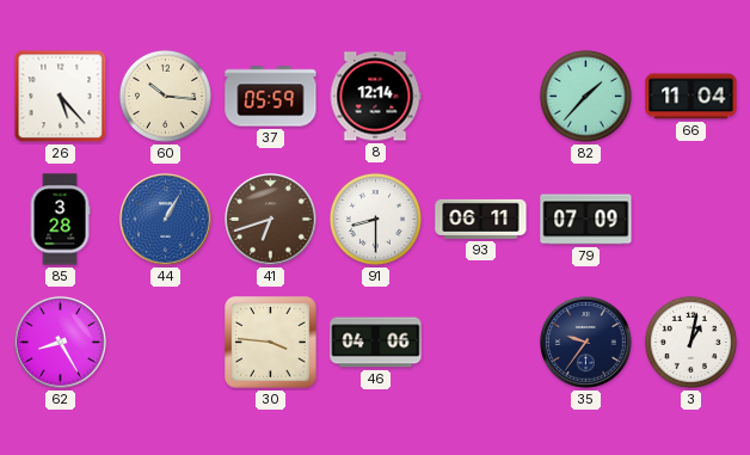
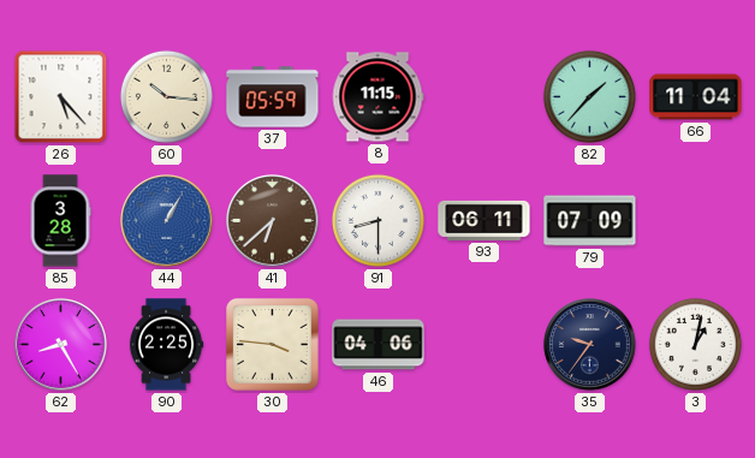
8: 12:14 -> 11:15
41: 6:42 -> 6:38
90: none -> 2:25
